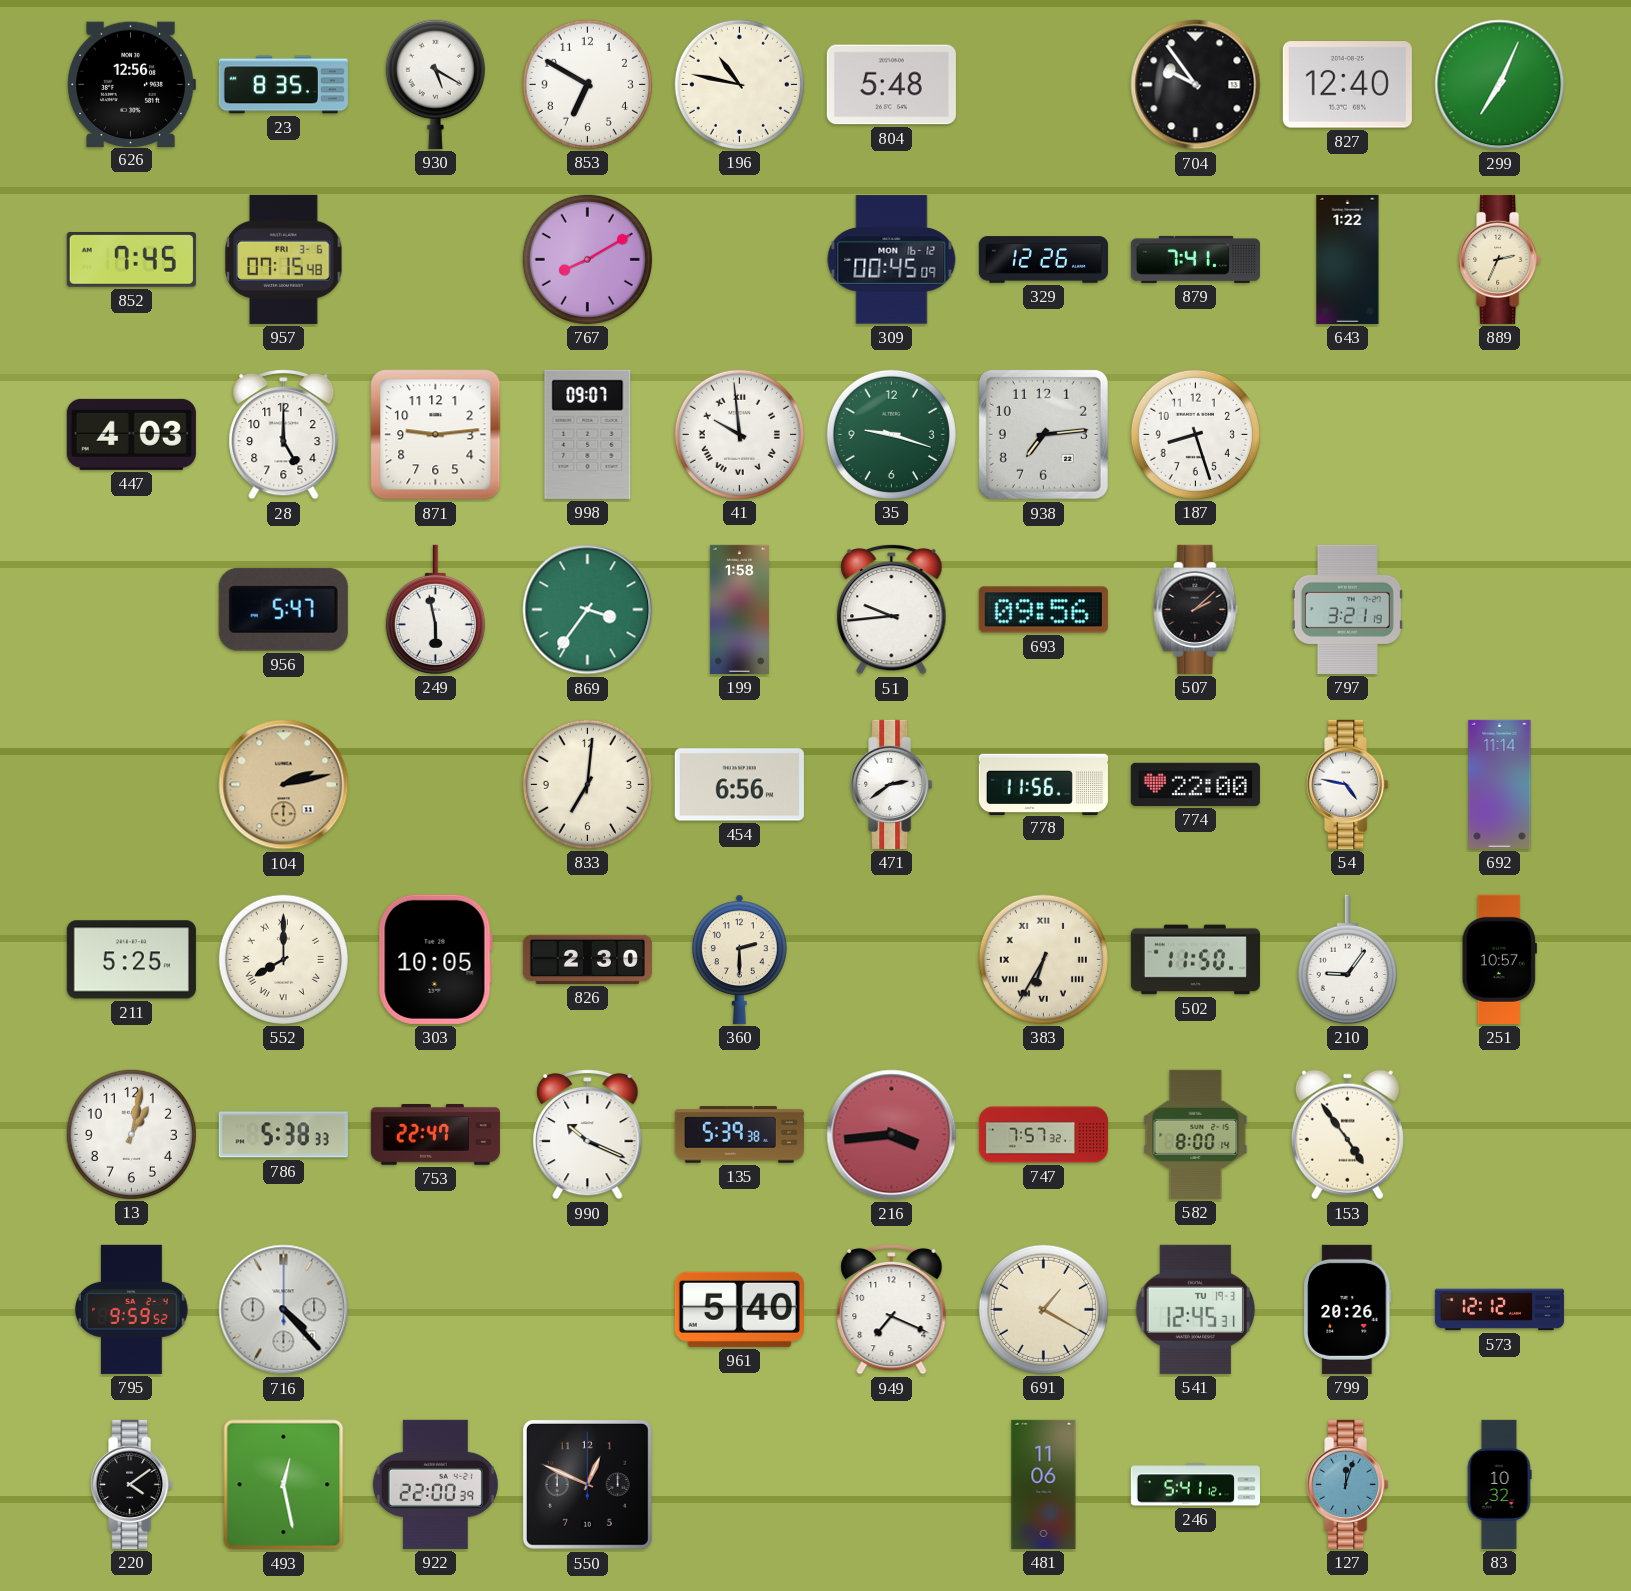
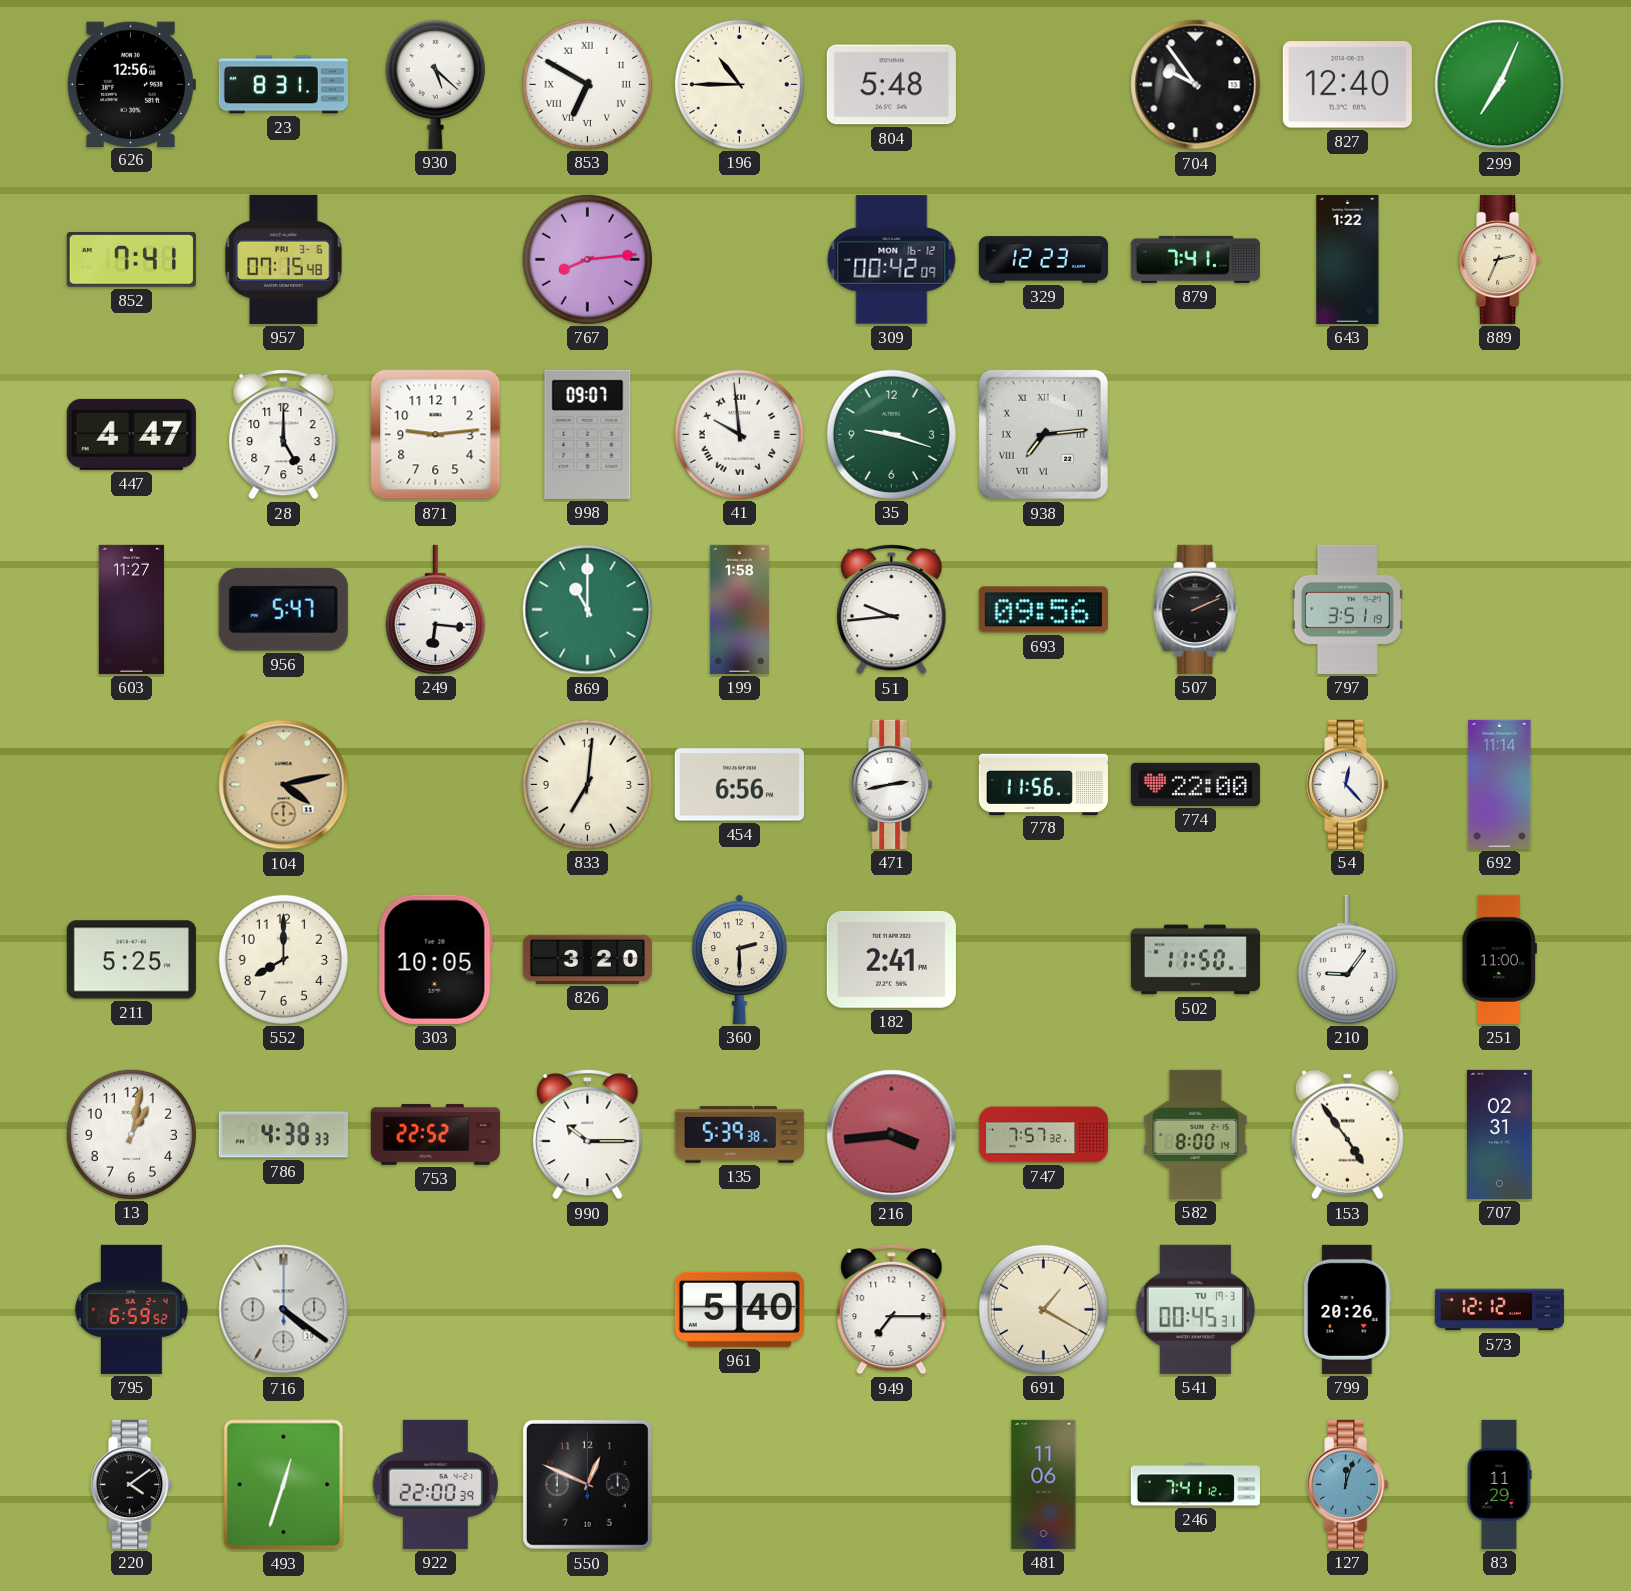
23: 8:35 -> 8:31
930: 5:20 -> 5:22
853 numerals: Arabic -> Roman
196: 10:47 -> 10:45
852: 7:45 -> 7:41
767: 8:10 -> 8:14
309: 00:45 -> 00:42
329: 12:26 -> 12:23
447: 4:03 -> 4:47
938 numerals: Arabic -> Roman
187: 8:27 -> none
603: none -> 11:27
249: 5:58 -> 6:16
869: 3:36 -> 11:00
507: 2:08 -> 2:11
797: 3:21 -> 3:51
104: 2:13 -> 4:13
471: 2:39 -> 2:43
54: 4:47 -> 12:23
552 numerals: Roman -> Arabic
826: 2:30 -> 3:20
182: none -> 2:41
383: 6:35 -> none
251: 10:57 -> 11:00
786: 5:38 -> 4:38
753: 22:47 -> 22:52
990: 10:19 -> 10:15
707: none -> 02:31
795: 9:59 -> 6:59
716: 4:23 -> 4:21
949: 7:19 -> 7:15
541: 12:45 -> 00:45
493: 12:28 -> 12:33
246: 5:41 -> 7:41
83: 10:32 -> 11:29
